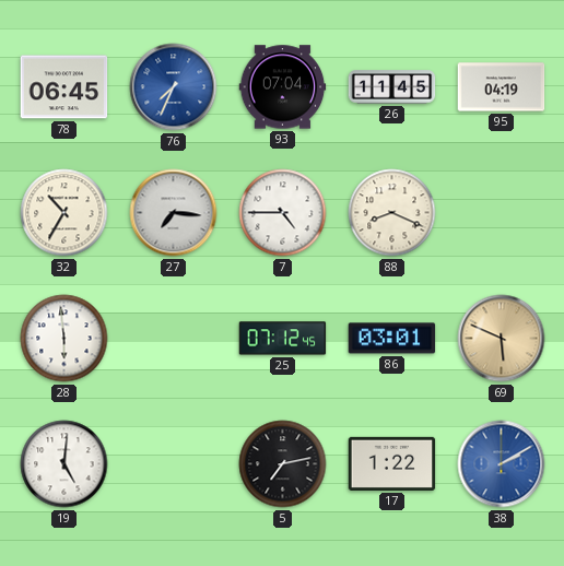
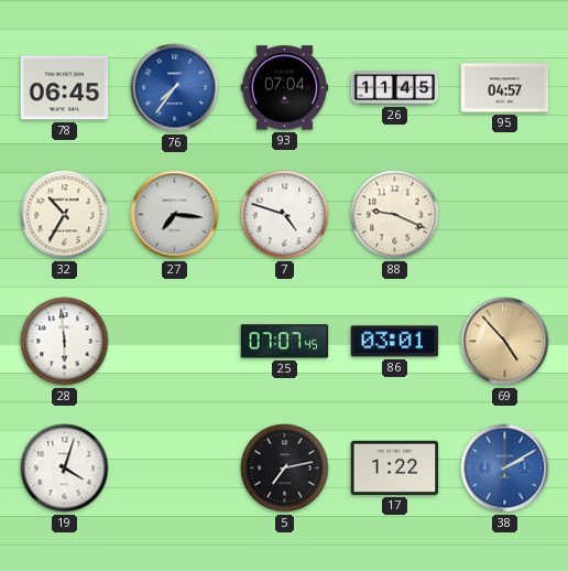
76: 7:34 -> 7:36
95: 04:19 -> 04:57
7: 4:45 -> 4:48
88: 8:19 -> 9:19
25: 07:12 -> 07:07
69: 5:49 -> 4:53
19: 5:01 -> 4:03
